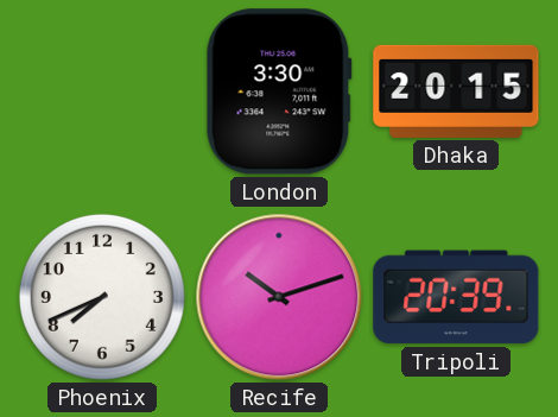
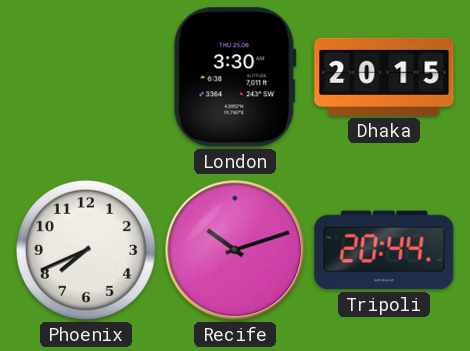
Tripoli: 20:39 -> 20:44
